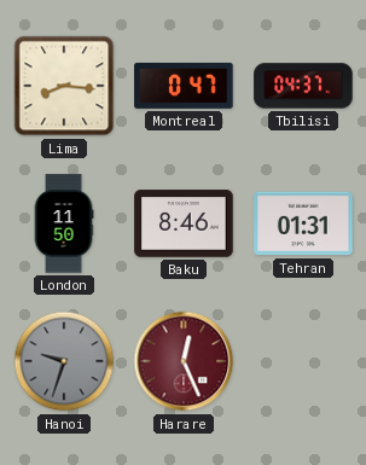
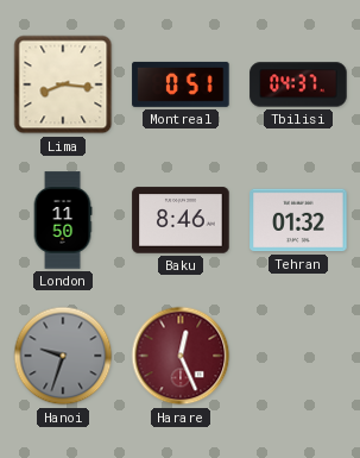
Montreal: 0:47 -> 0:51
Tehran: 01:31 -> 01:32
